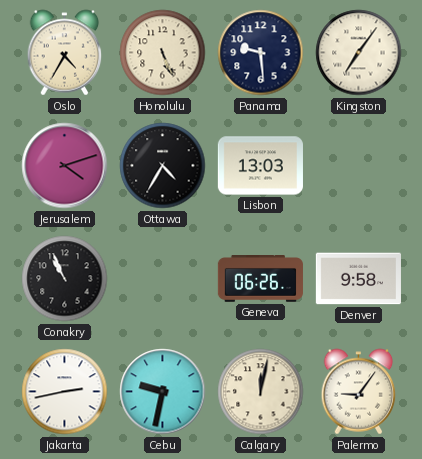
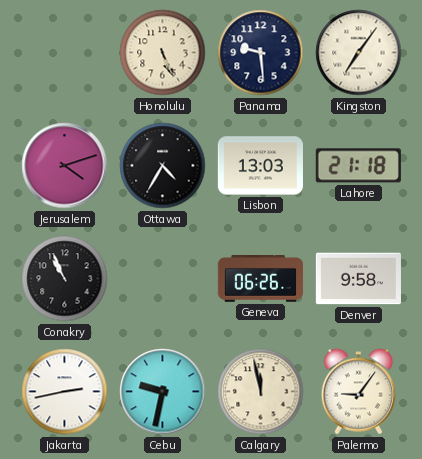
Oslo: 4:35 -> none
Lahore: none -> 21:18
Calgary: 12:02 -> 11:58
